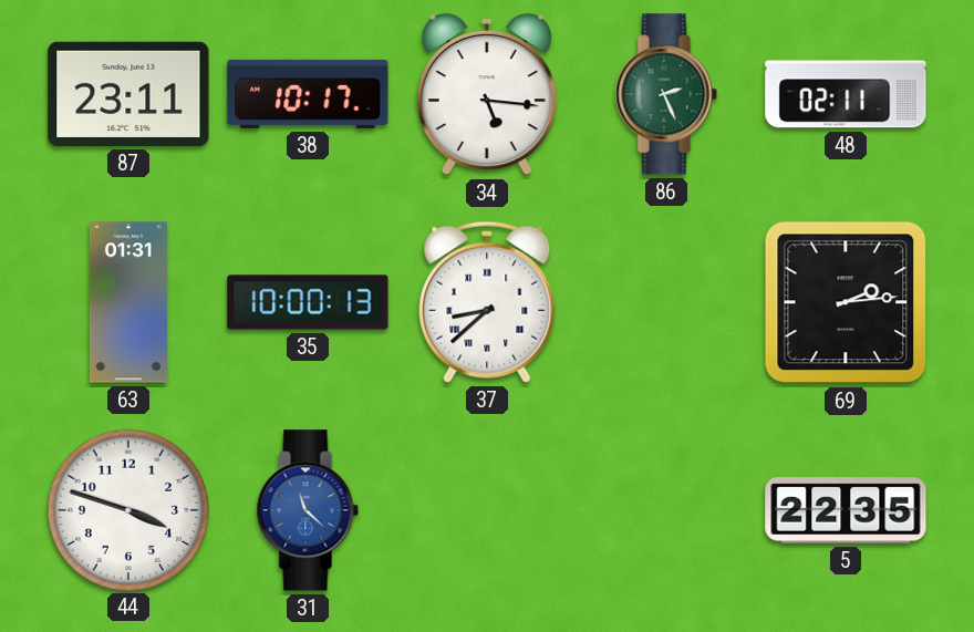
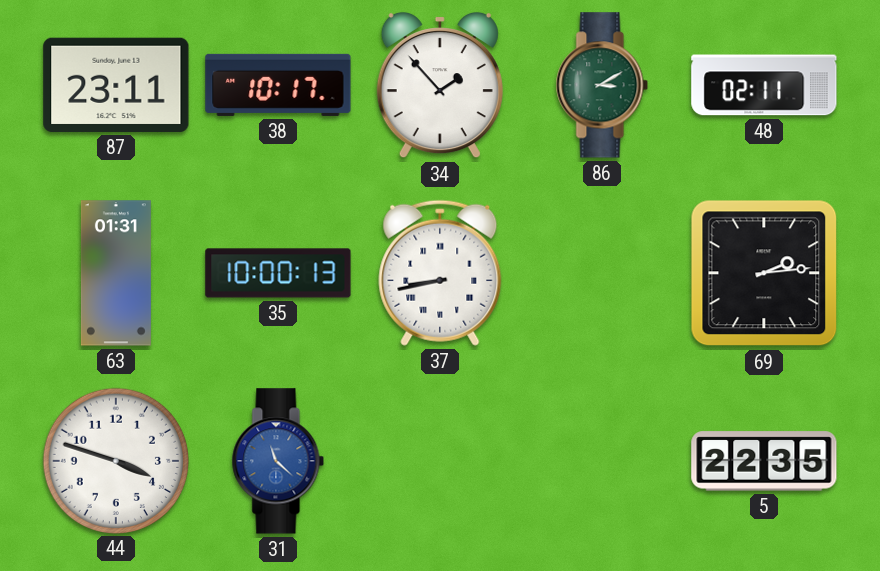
34: 5:16 -> 1:53
86: 2:26 -> 3:10
37: 8:38 -> 8:43
